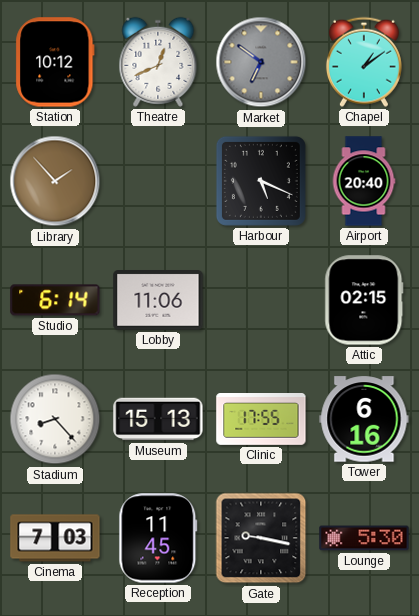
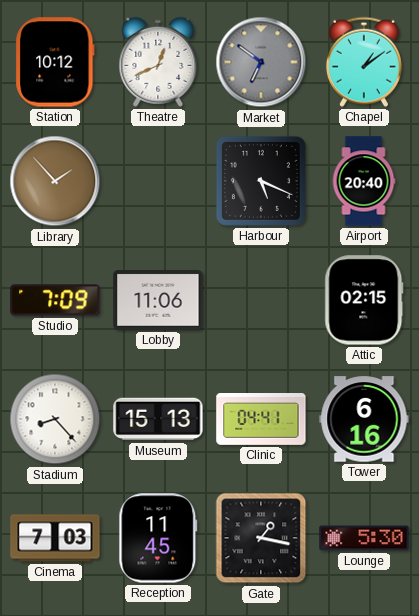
Studio: 6:14 -> 7:09
Clinic: 17:55 -> 04:41
Gate: 9:17 -> 1:17
